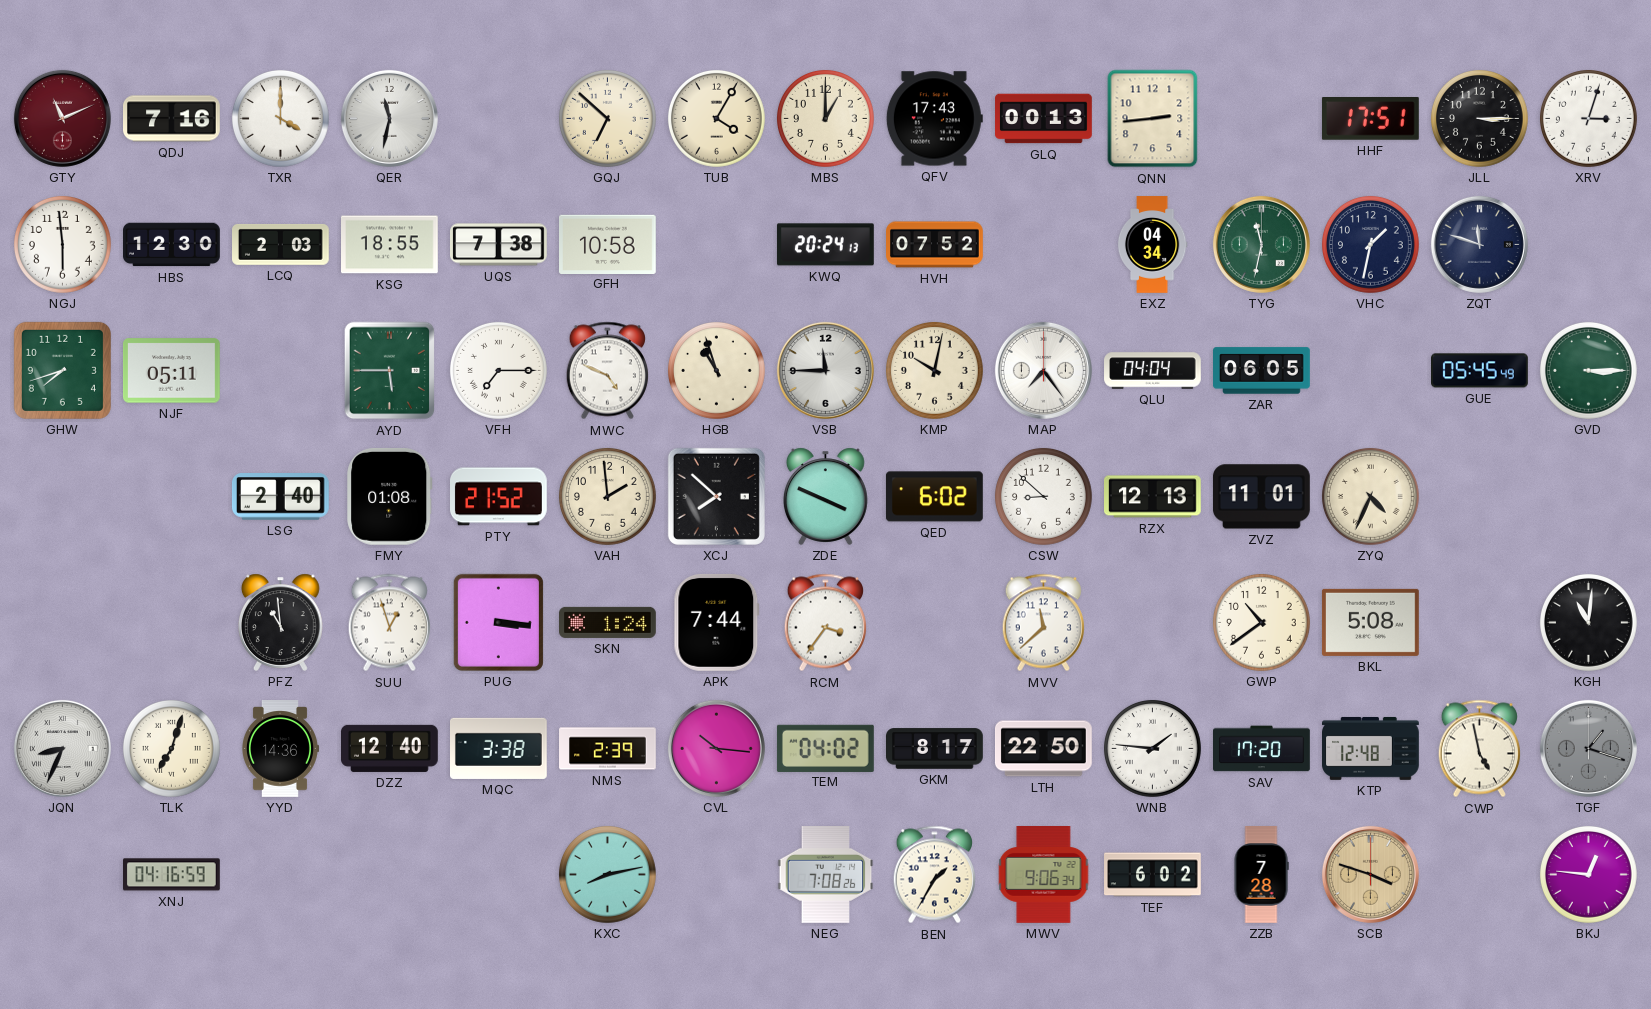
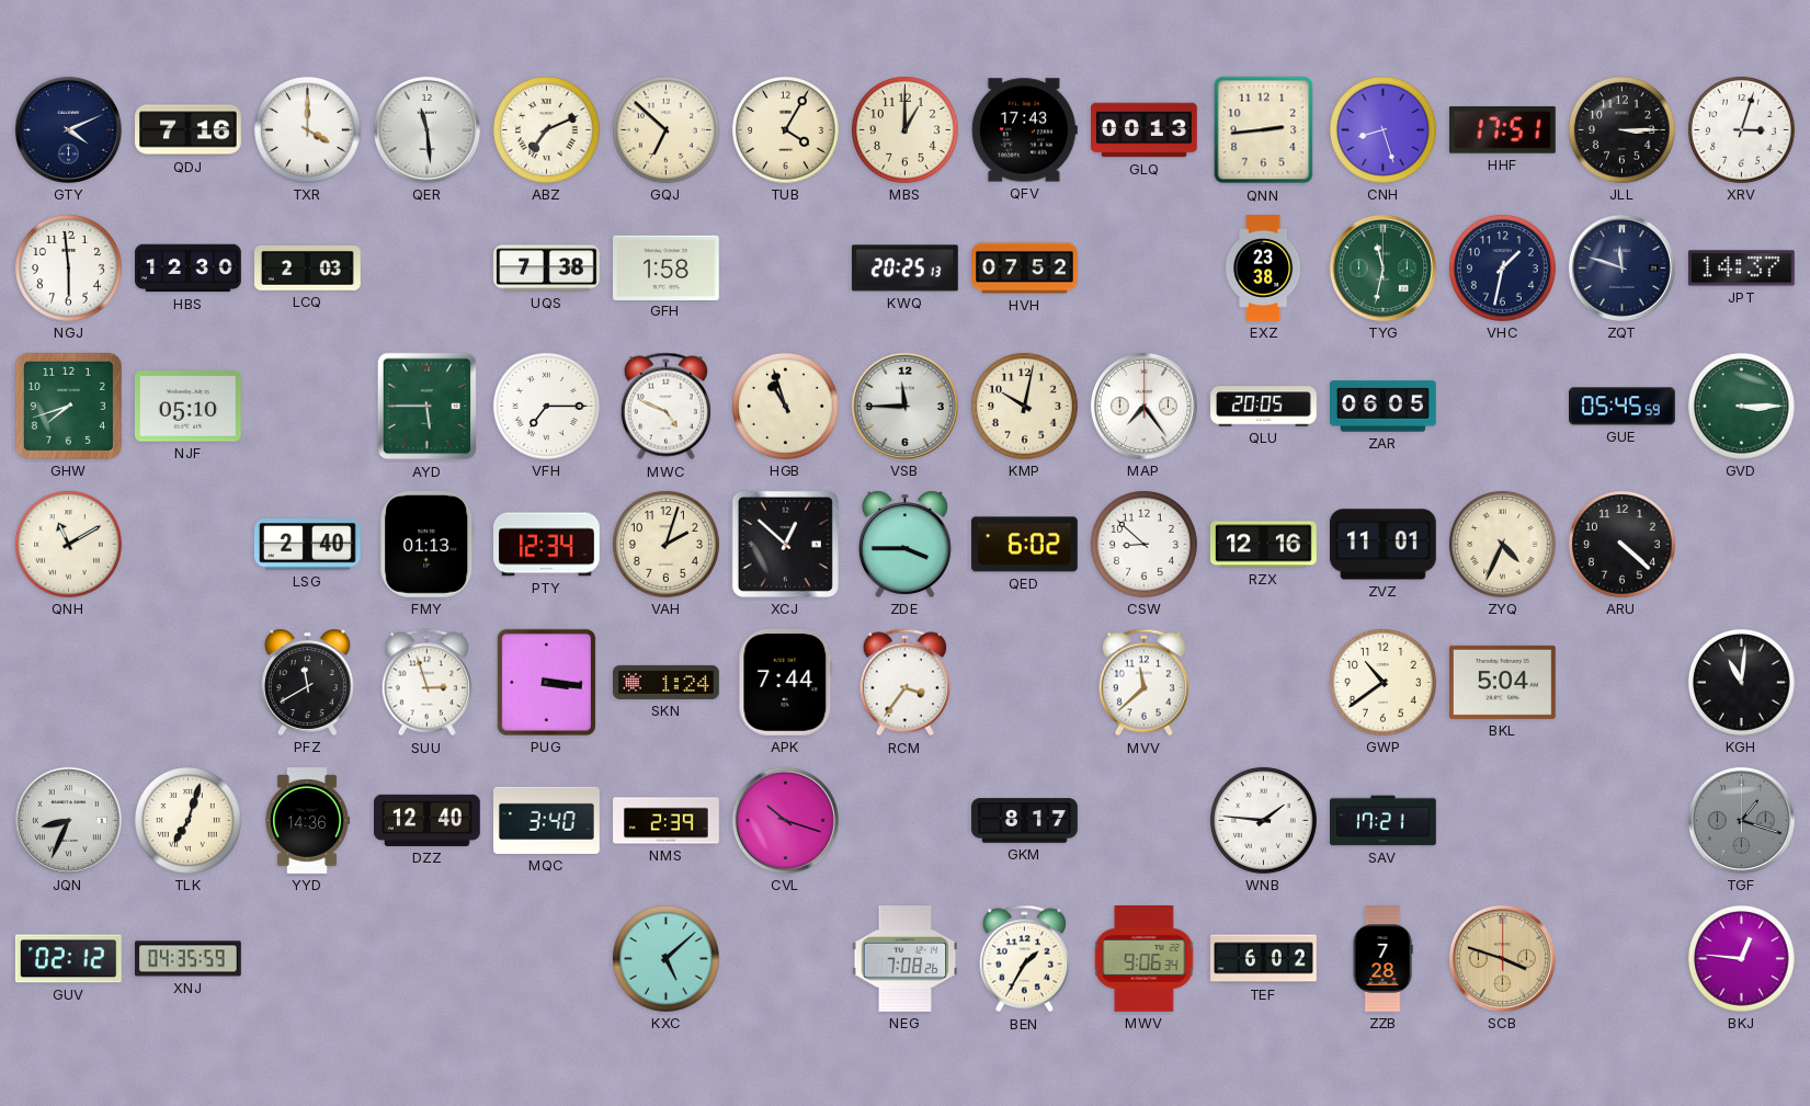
GTY: 11:11 -> 4:11
GTY dial: burgundy -> navy
QER: 11:32 -> 11:29
ABZ: none -> 7:11
CNH: none -> 8:27
KSG: 18:55 -> none
GFH: 10:58 -> 1:58
KWQ: 20:24 -> 20:25
EXZ: 04:34 -> 23:38
JPT: none -> 14:37
NJF: 05:11 -> 05:10
QLU: 04:04 -> 20:05
GUE: 05:45:49 -> 05:45:59
QNH: none -> 11:10
FMY: 01:08 -> 01:13
PTY: 21:52 -> 12:34
VAH: 1:59 -> 2:03
XCJ: 7:52 -> 12:52
ZDE: 3:49 -> 3:45
RZX: 12:13 -> 12:16
ARU: none -> 4:22
PFZ: 10:59 -> 11:40
SUU: 12:57 -> 2:57
BKL: 5:08 -> 5:04
MQC: 3:38 -> 3:40
CVL: 10:16 -> 10:18
TEM: 04:02 -> none
LTH: 22:50 -> none
SAV: 17:20 -> 17:21
KTP: 12:48 -> none
CWP: 4:58 -> none
GUV: none -> 02:12
XNJ: 04:16 -> 04:35
KXC: 8:13 -> 5:08
